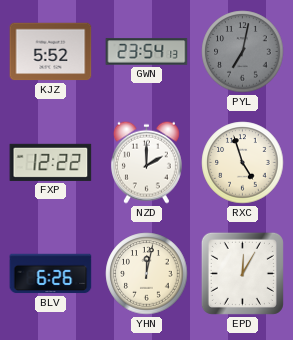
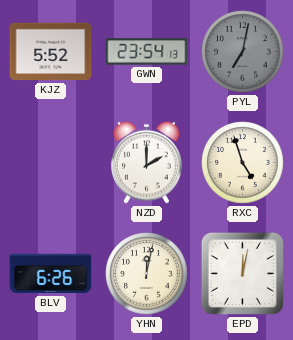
FXP: 12:22 -> none
EPD: 12:05 -> 12:02
